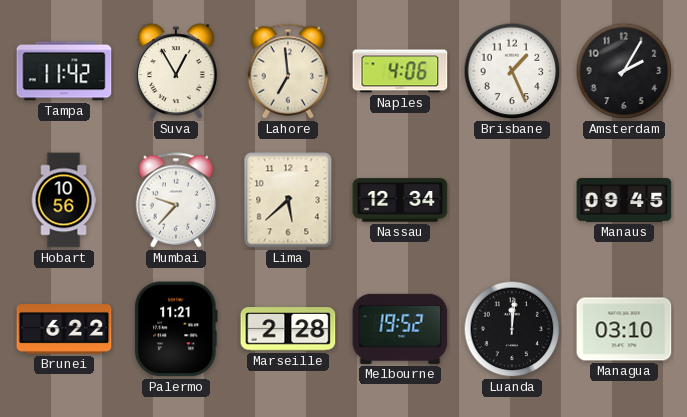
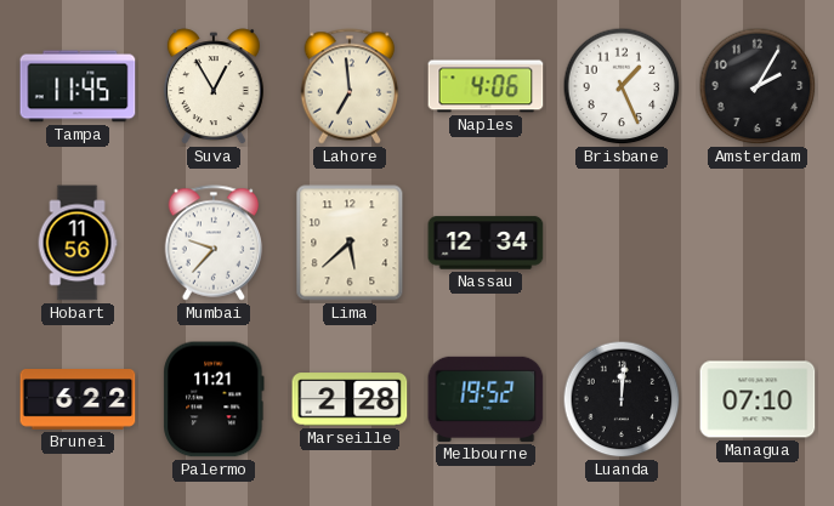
Tampa: 11:42 -> 11:45
Hobart: 10:56 -> 11:56
Manaus: 09:45 -> none
Managua: 03:10 -> 07:10
